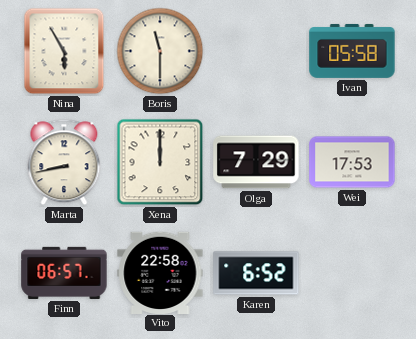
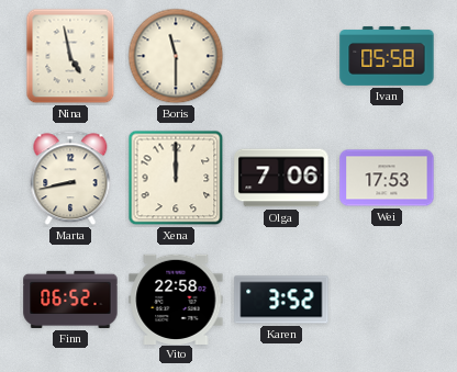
Nina: 5:55 -> 4:58
Olga: 7:29 -> 7:06
Finn: 06:57 -> 06:52
Karen: 6:52 -> 3:52
